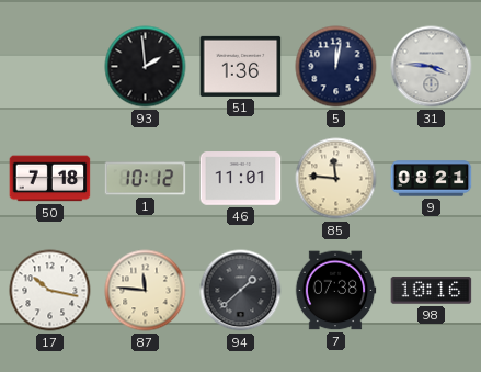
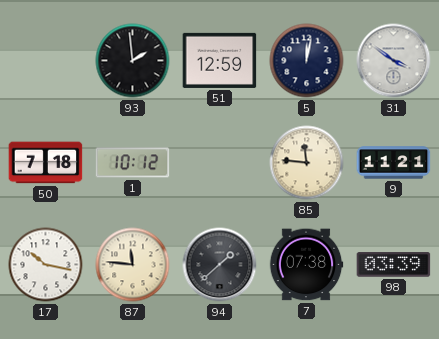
51: 1:36 -> 12:59
31: 3:46 -> 3:51
46: 11:01 -> none
9: 08:21 -> 11:21
98: 10:16 -> 03:39
